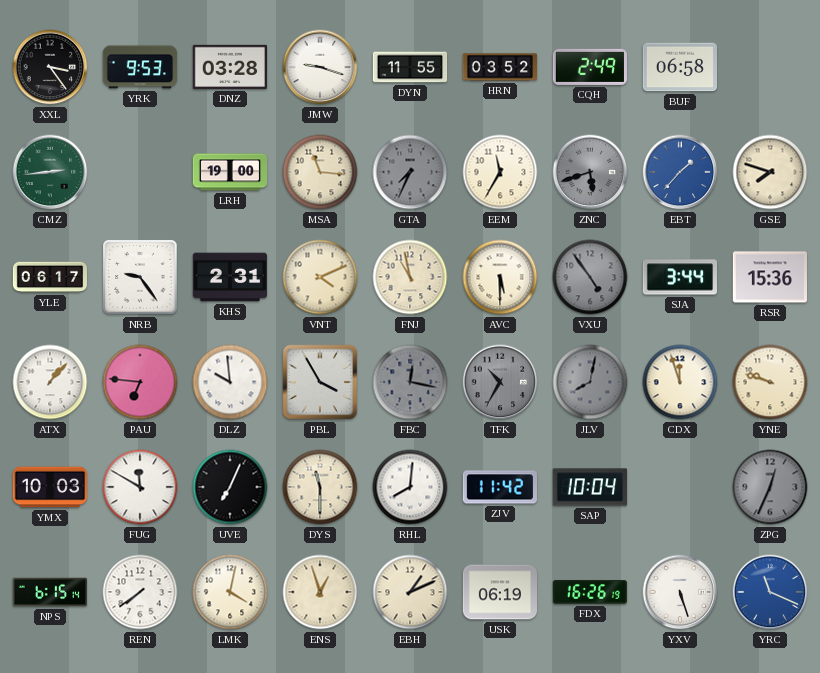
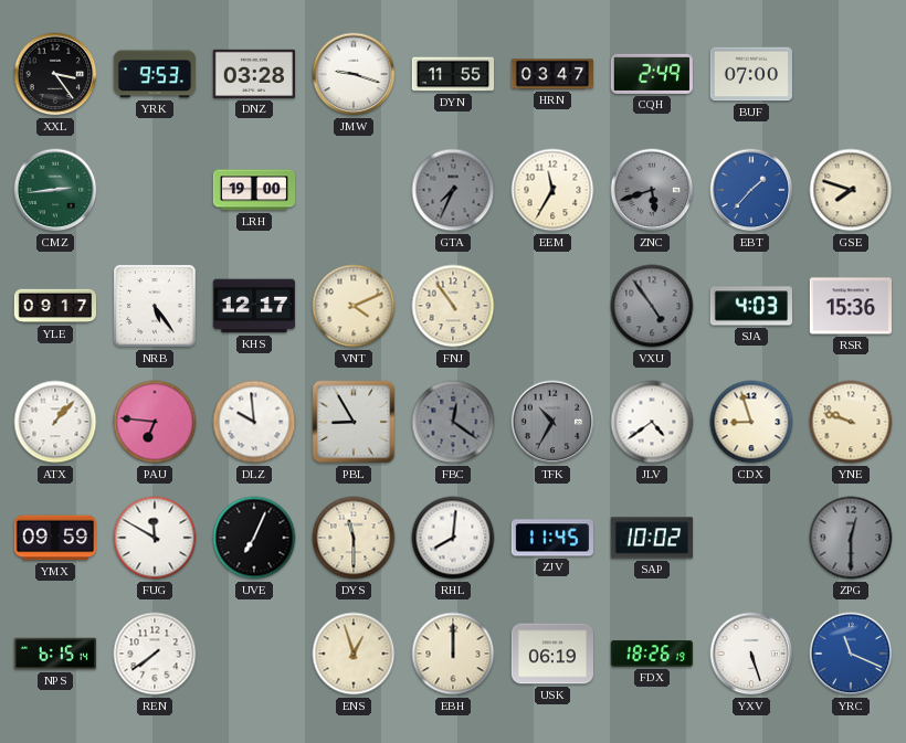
HRN: 03:52 -> 03:47
BUF: 06:58 -> 07:00
MSA: 11:16 -> none
YLE: 06:17 -> 09:17
NRB: 9:24 -> 5:24
KHS: 2:31 -> 12:17
FNJ: 10:58 -> 10:54
AVC: 5:30 -> none
SJA: 3:44 -> 4:03
PBL: 3:55 -> 8:55
FBC: 12:17 -> 12:21
JLV: 8:02 -> 4:39
JLV dial: grey -> white
CDX: 11:57 -> 8:57
YMX: 10:03 -> 09:59
ZJV: 11:42 -> 11:45
SAP: 10:04 -> 10:02
ZPG: 12:34 -> 12:30
LMK: 4:02 -> none
EBH: 1:11 -> 12:00
FDX: 16:26 -> 18:26
